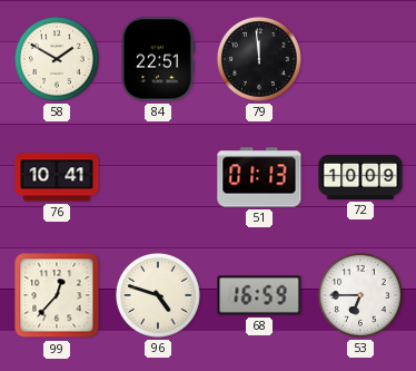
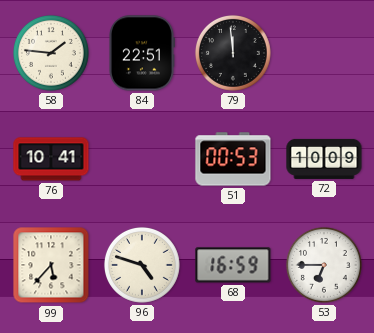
58: 1:50 -> 1:46
51: 01:13 -> 00:53
99: 12:37 -> 5:37
